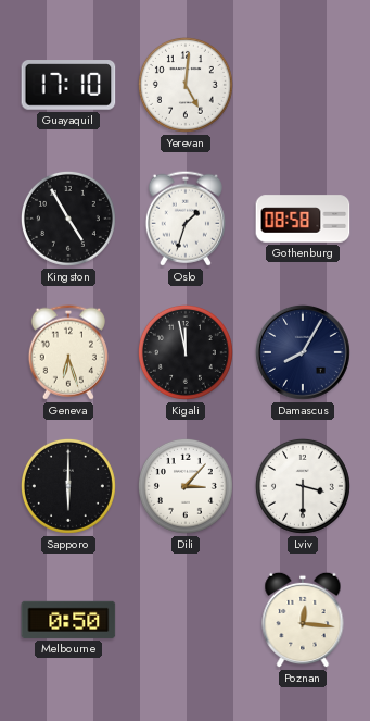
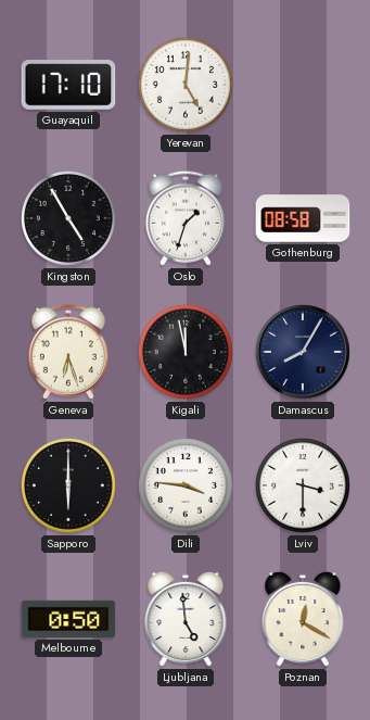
Dili: 3:07 -> 3:46
Ljubljana: none -> 4:59
Poznan: 12:16 -> 12:20
